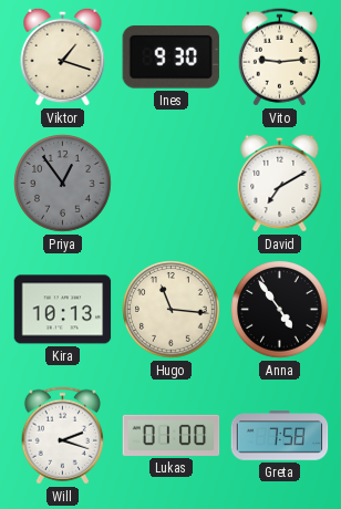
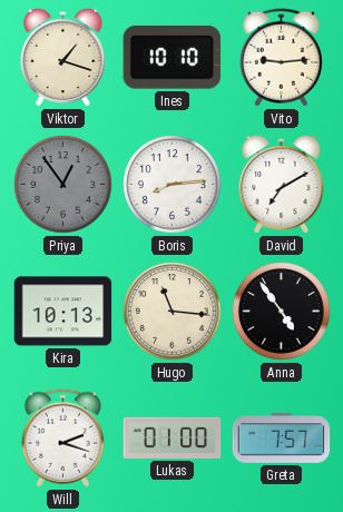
Ines: 9:30 -> 10:10
Boris: none -> 8:14
Greta: 7:58 -> 7:57
